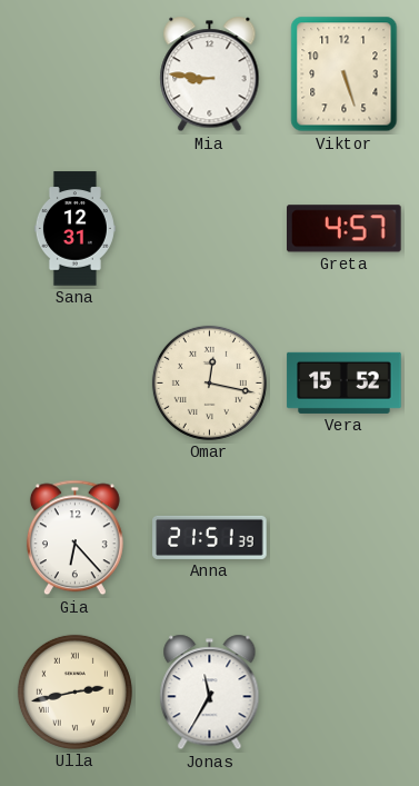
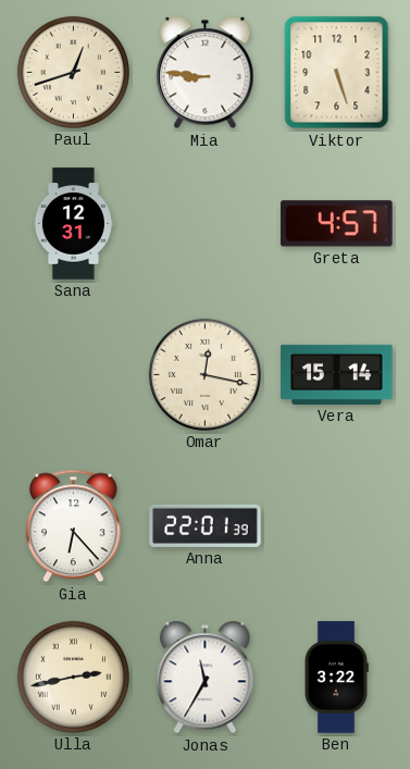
Paul: none -> 12:42
Vera: 15:52 -> 15:14
Anna: 21:51 -> 22:01
Ben: none -> 3:22
